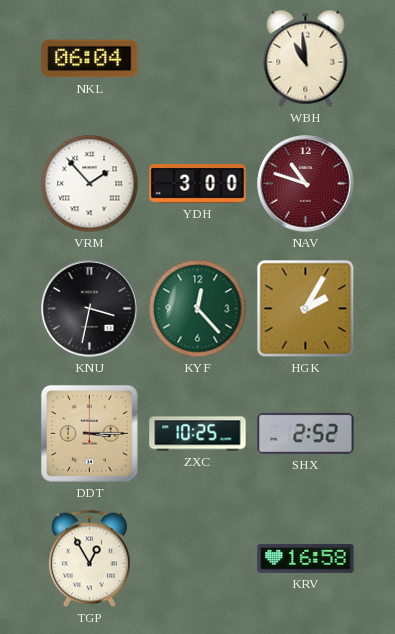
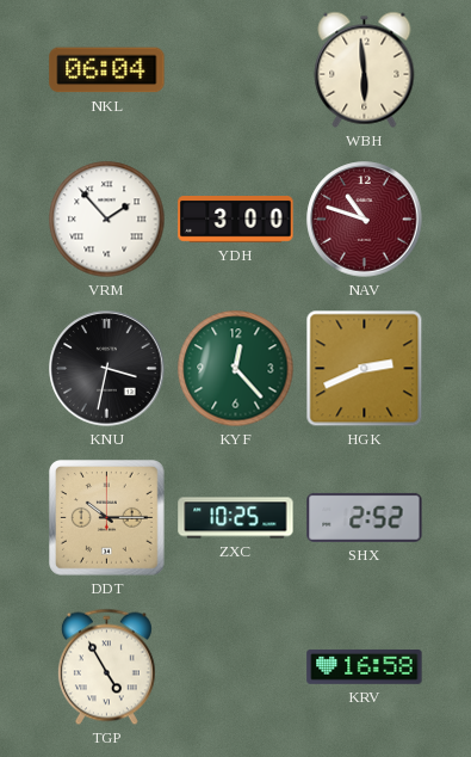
WBH: 10:59 -> 5:59
HGK: 2:05 -> 2:41
DDT: 3:15 -> 10:15
TGP: 12:55 -> 4:55
